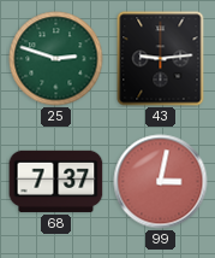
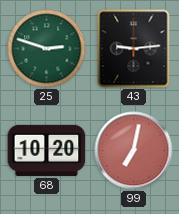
68: 7:37 -> 10:20
99: 3:02 -> 7:02
